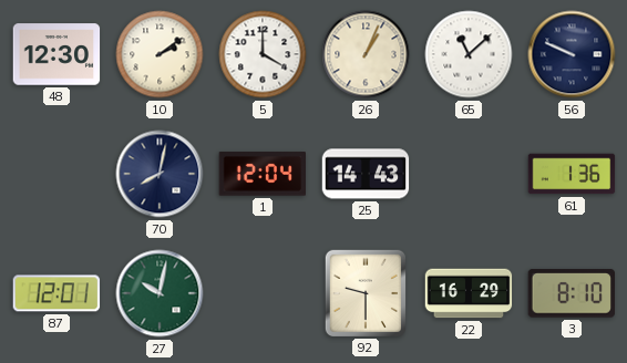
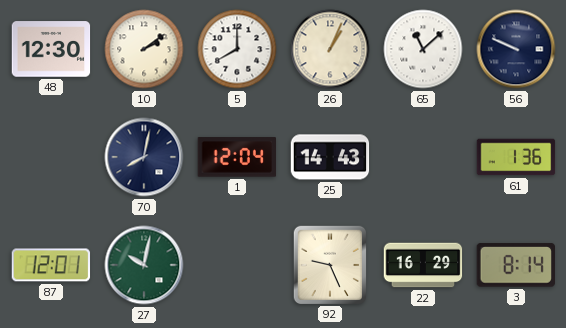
5: 4:00 -> 8:00
92: 9:30 -> 9:26
3: 8:10 -> 8:14
